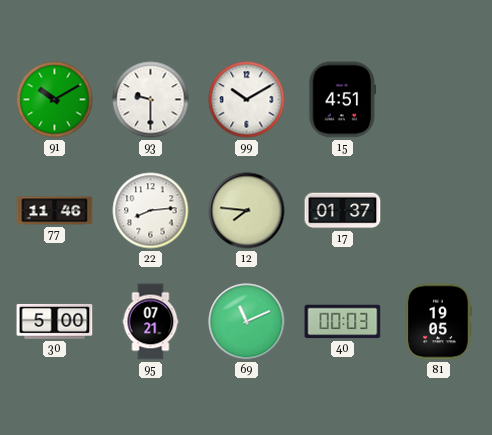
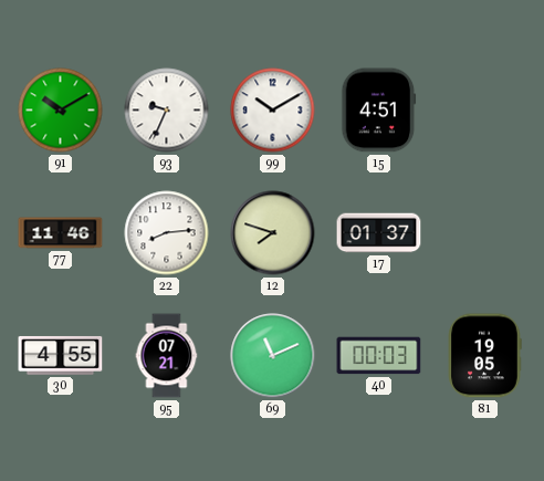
93: 9:30 -> 9:34
12: 7:46 -> 7:48
30: 5:00 -> 4:55
